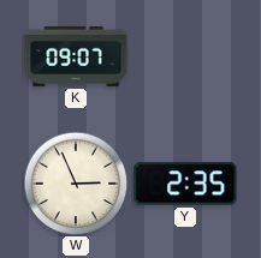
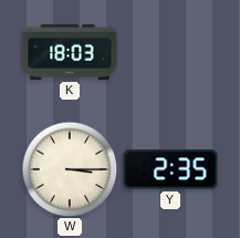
K: 09:07 -> 18:03
W: 2:56 -> 3:15
